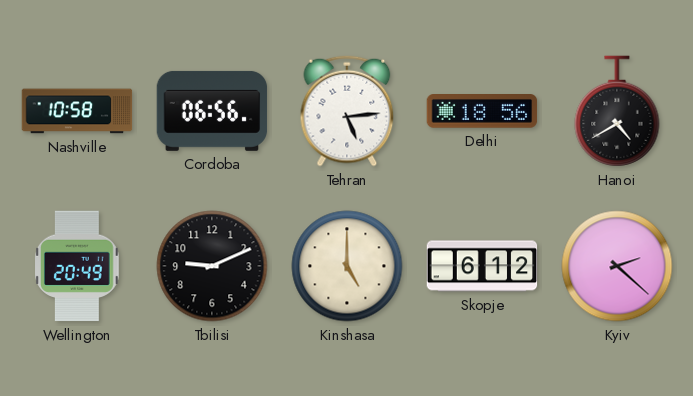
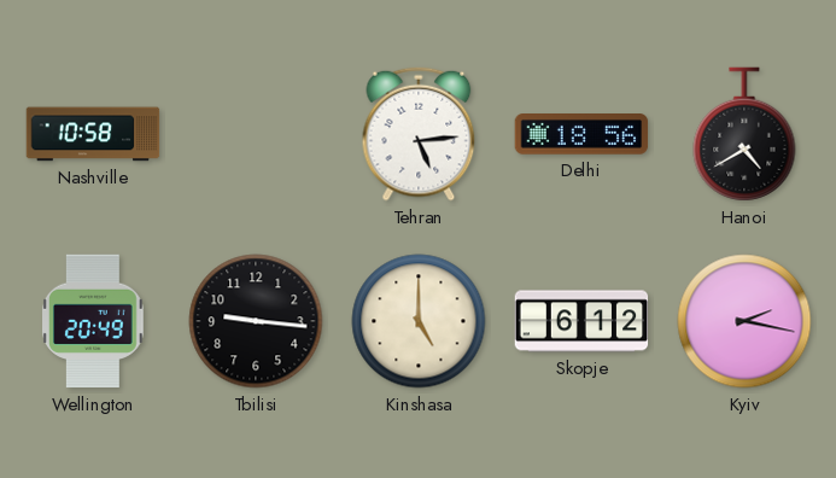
Cordoba: 06:56 -> none
Tbilisi: 9:11 -> 9:16
Kyiv: 2:22 -> 2:17
